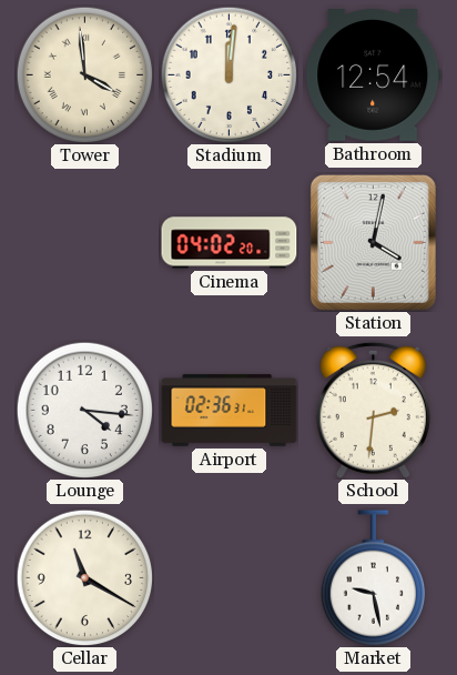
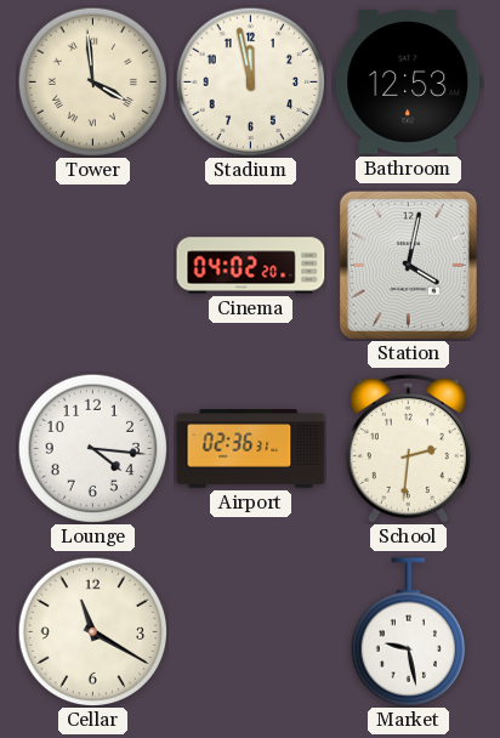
Stadium: 12:01 -> 11:58
Bathroom: 12:54 -> 12:53
